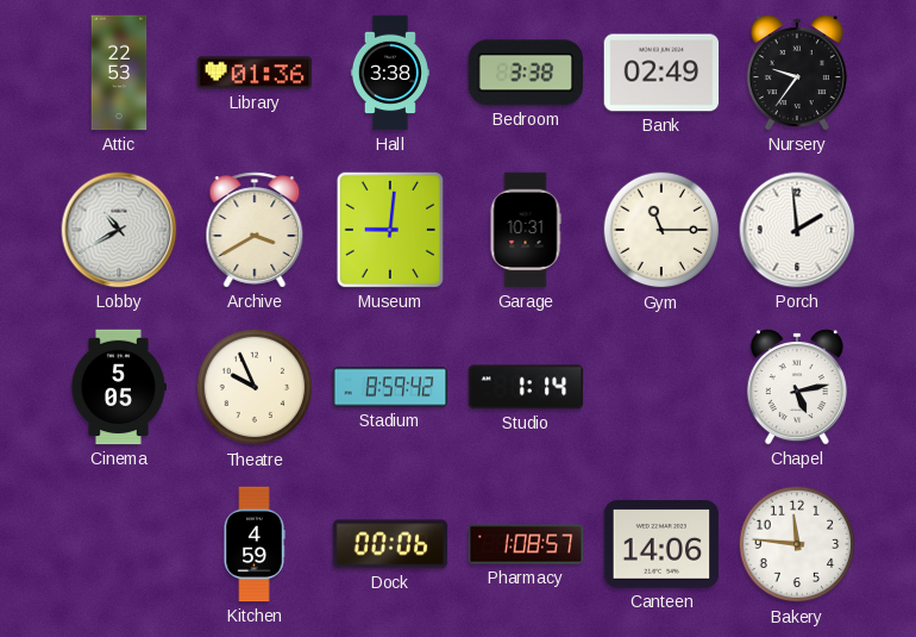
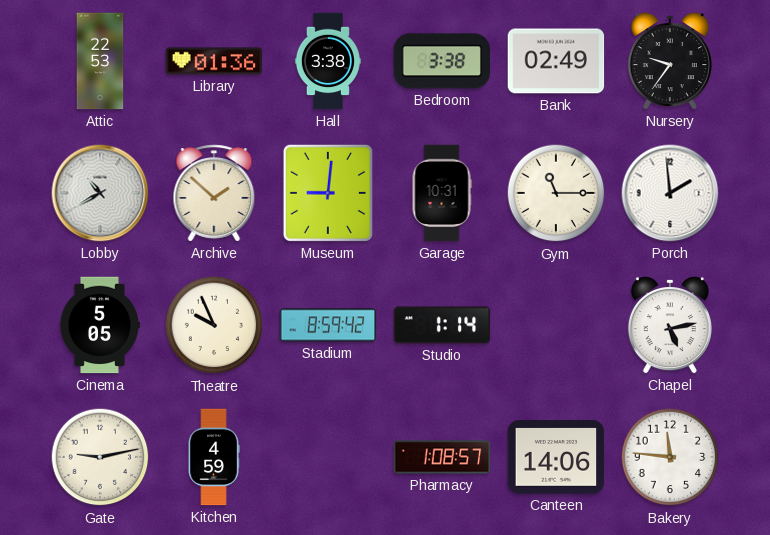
Archive: 3:40 -> 1:52
Gate: none -> 9:13
Dock: 00:06 -> none
